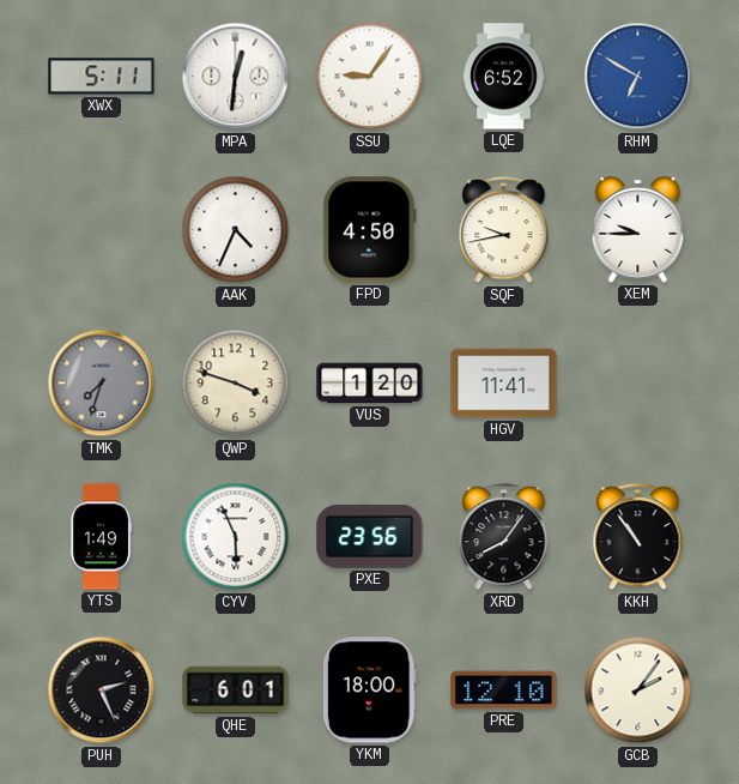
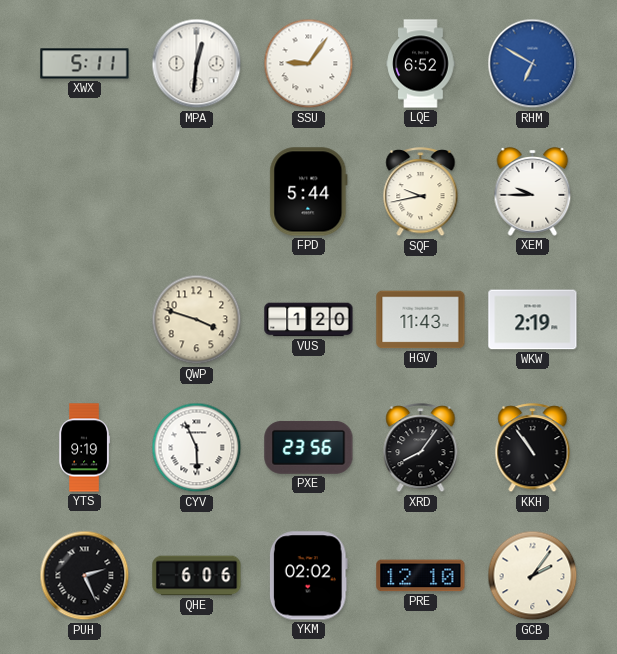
AAK: 4:34 -> none
FPD: 4:50 -> 5:44
TMK: 7:33 -> none
HGV: 11:41 -> 11:43
WKW: none -> 2:19
YTS: 1:49 -> 9:19
QHE: 6:01 -> 6:06
YKM: 18:00 -> 02:02
